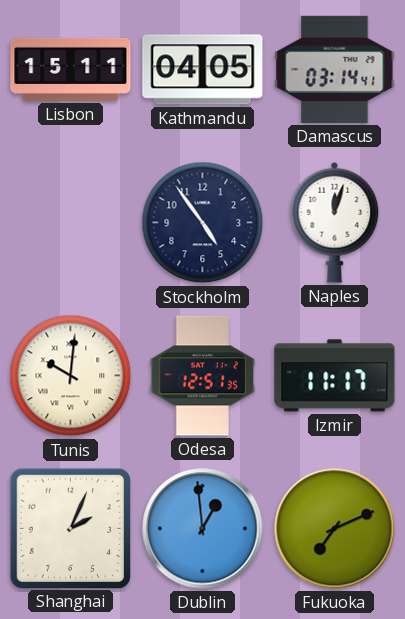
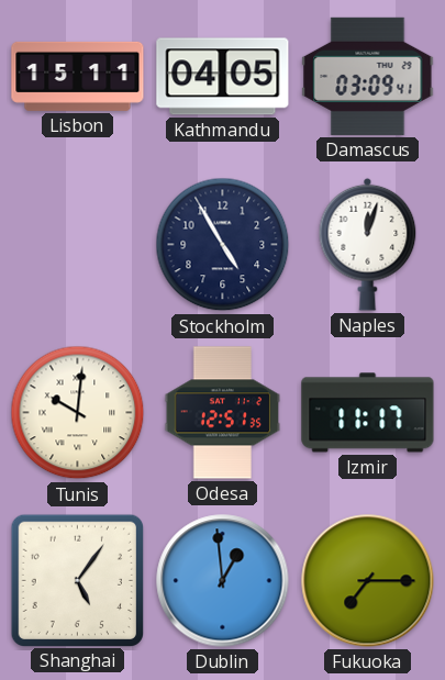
Damascus: 03:14 -> 03:09
Stockholm: 4:54 -> 4:55
Shanghai: 2:04 -> 5:06
Fukuoka: 7:11 -> 7:15
